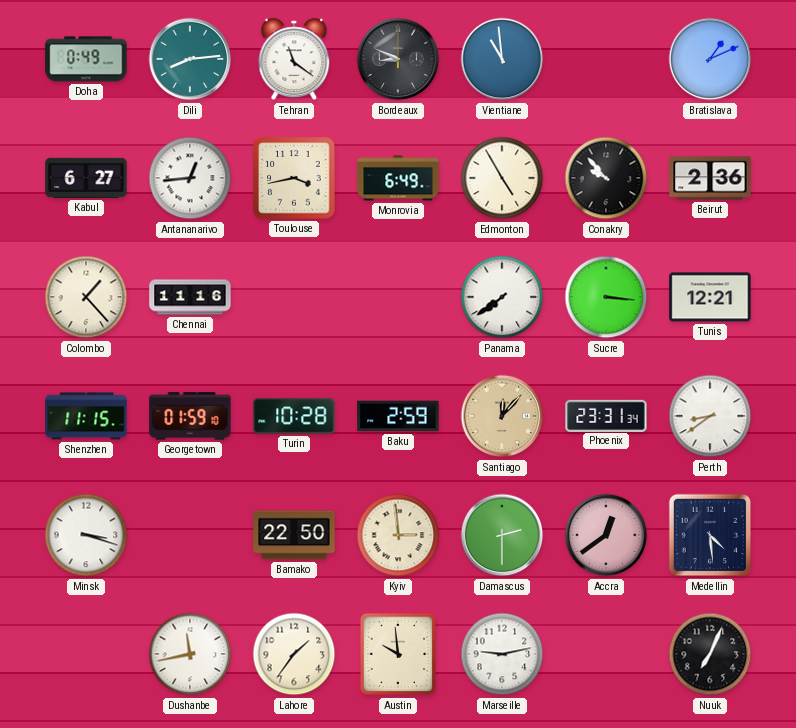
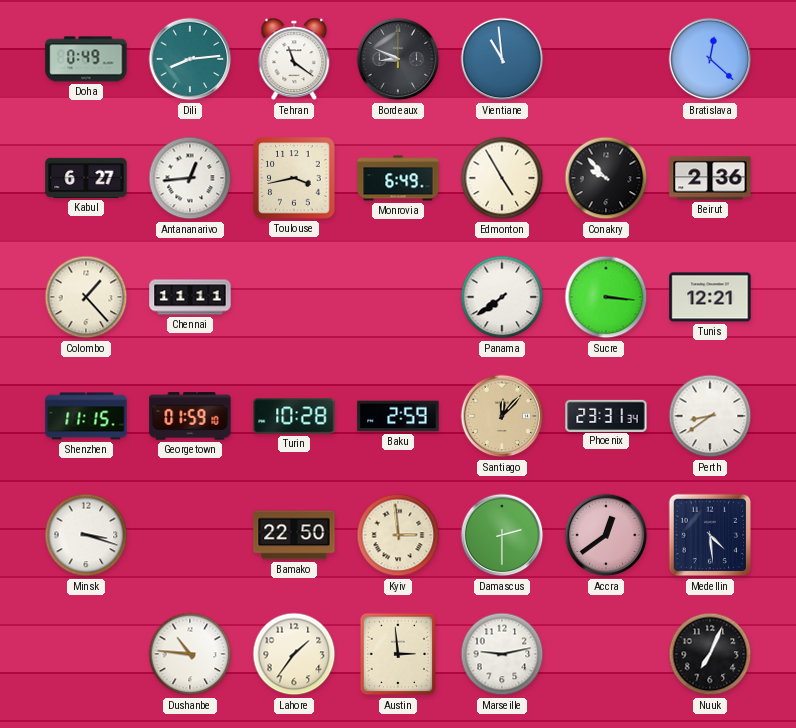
Bratislava: 1:11 -> 12:22
Chennai: 11:16 -> 11:11
Dushanbe: 11:43 -> 10:46
Austin: 9:59 -> 2:59
